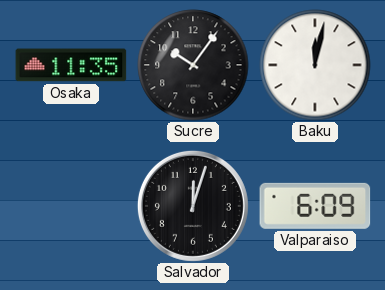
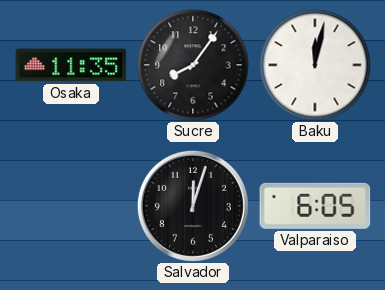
Sucre: 10:06 -> 8:06
Valparaiso: 6:09 -> 6:05
